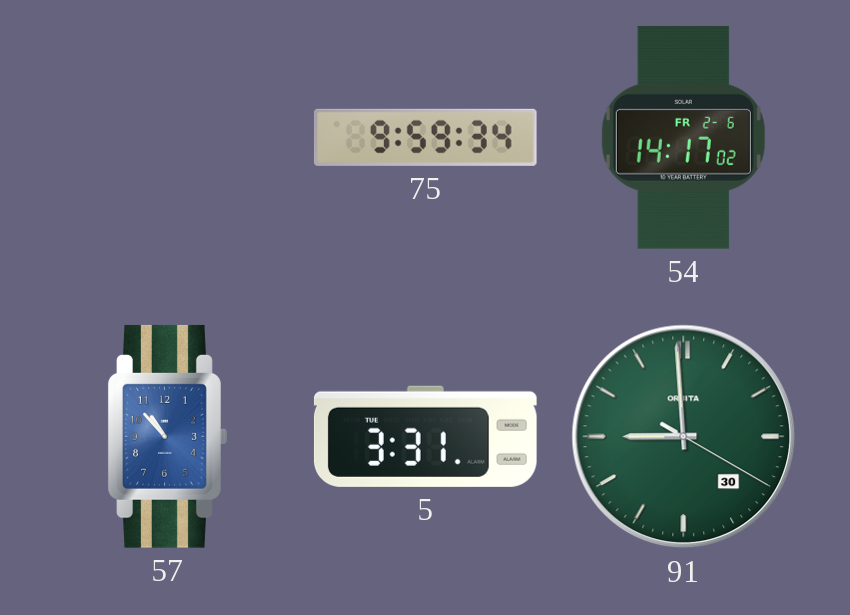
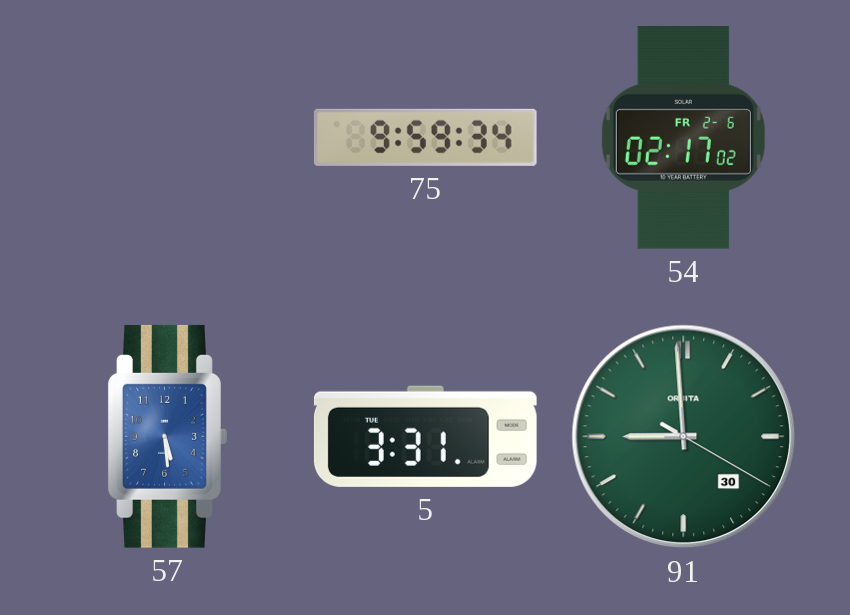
54: 14:17 -> 02:17
57: 10:53 -> 5:29
